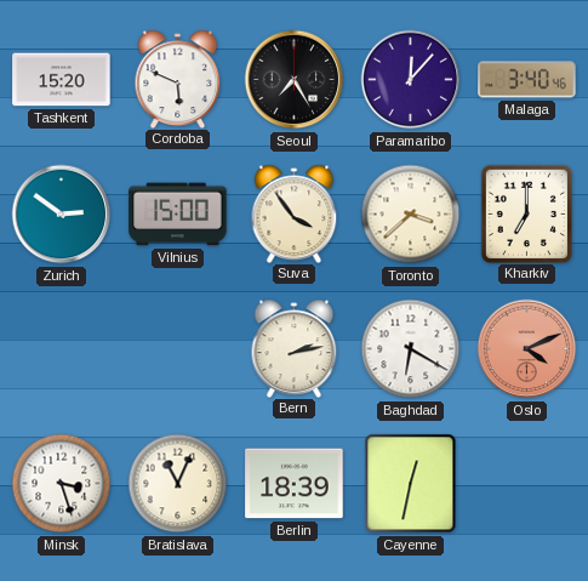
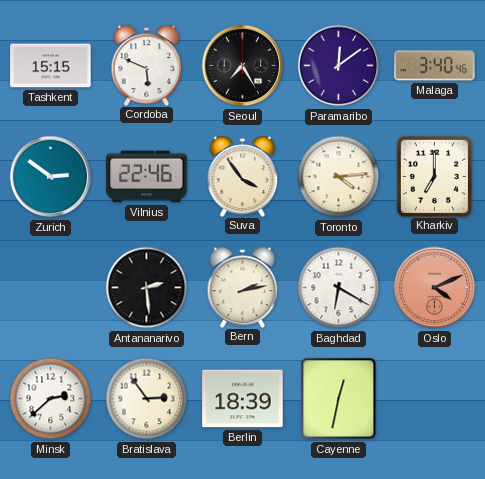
Tashkent: 15:20 -> 15:15
Paramaribo: 12:07 -> 12:09
Vilnius: 15:00 -> 22:46
Toronto: 3:38 -> 4:14
Antananarivo: none -> 2:29
Minsk: 3:27 -> 2:38
Bratislava: 11:04 -> 2:54
